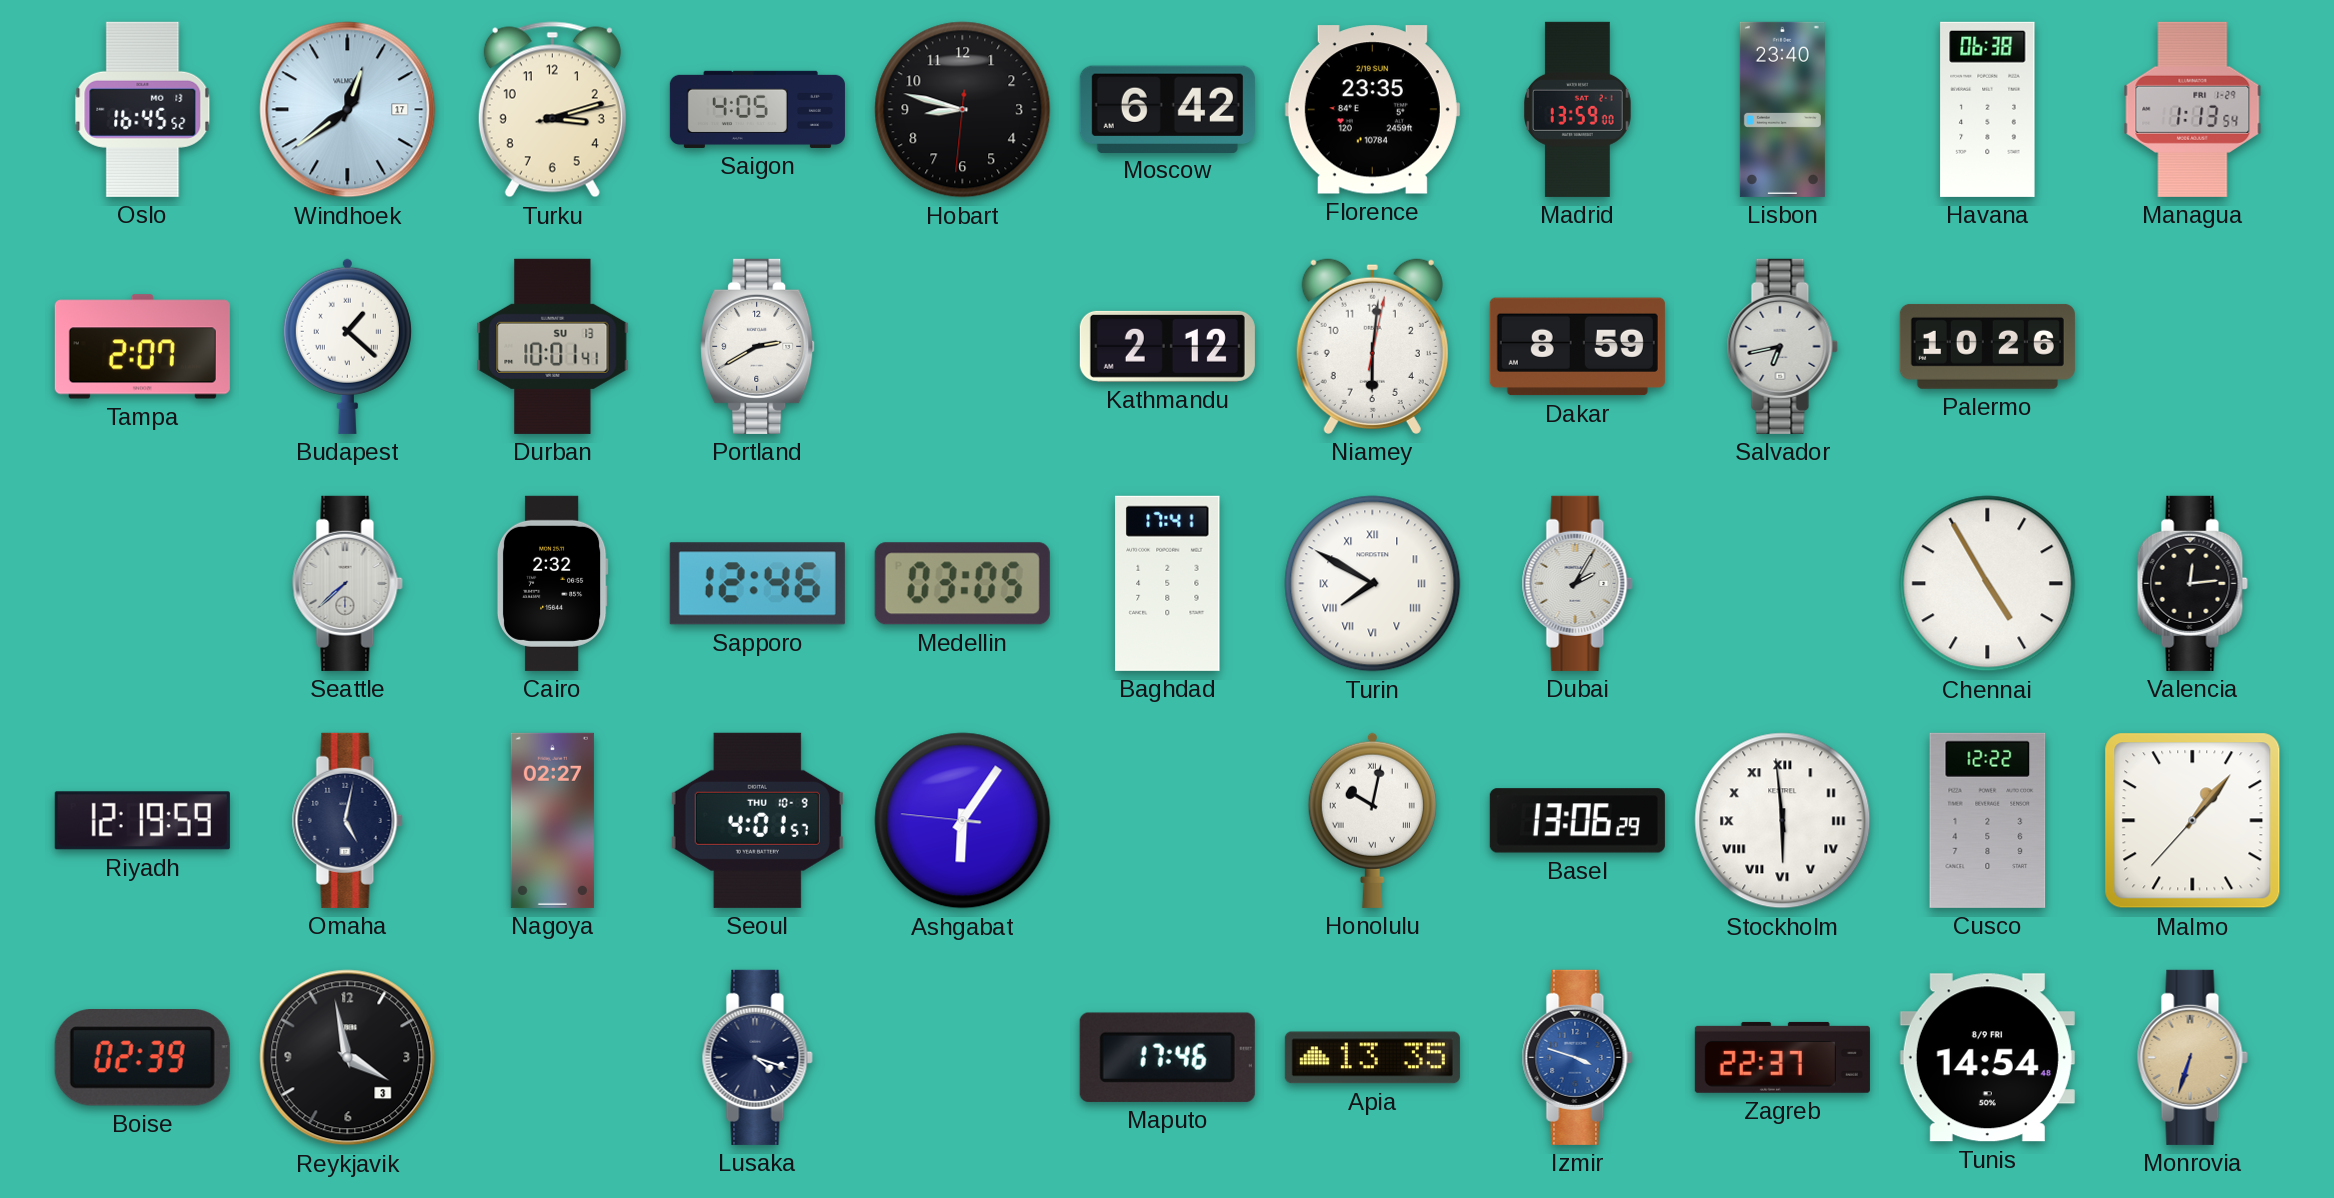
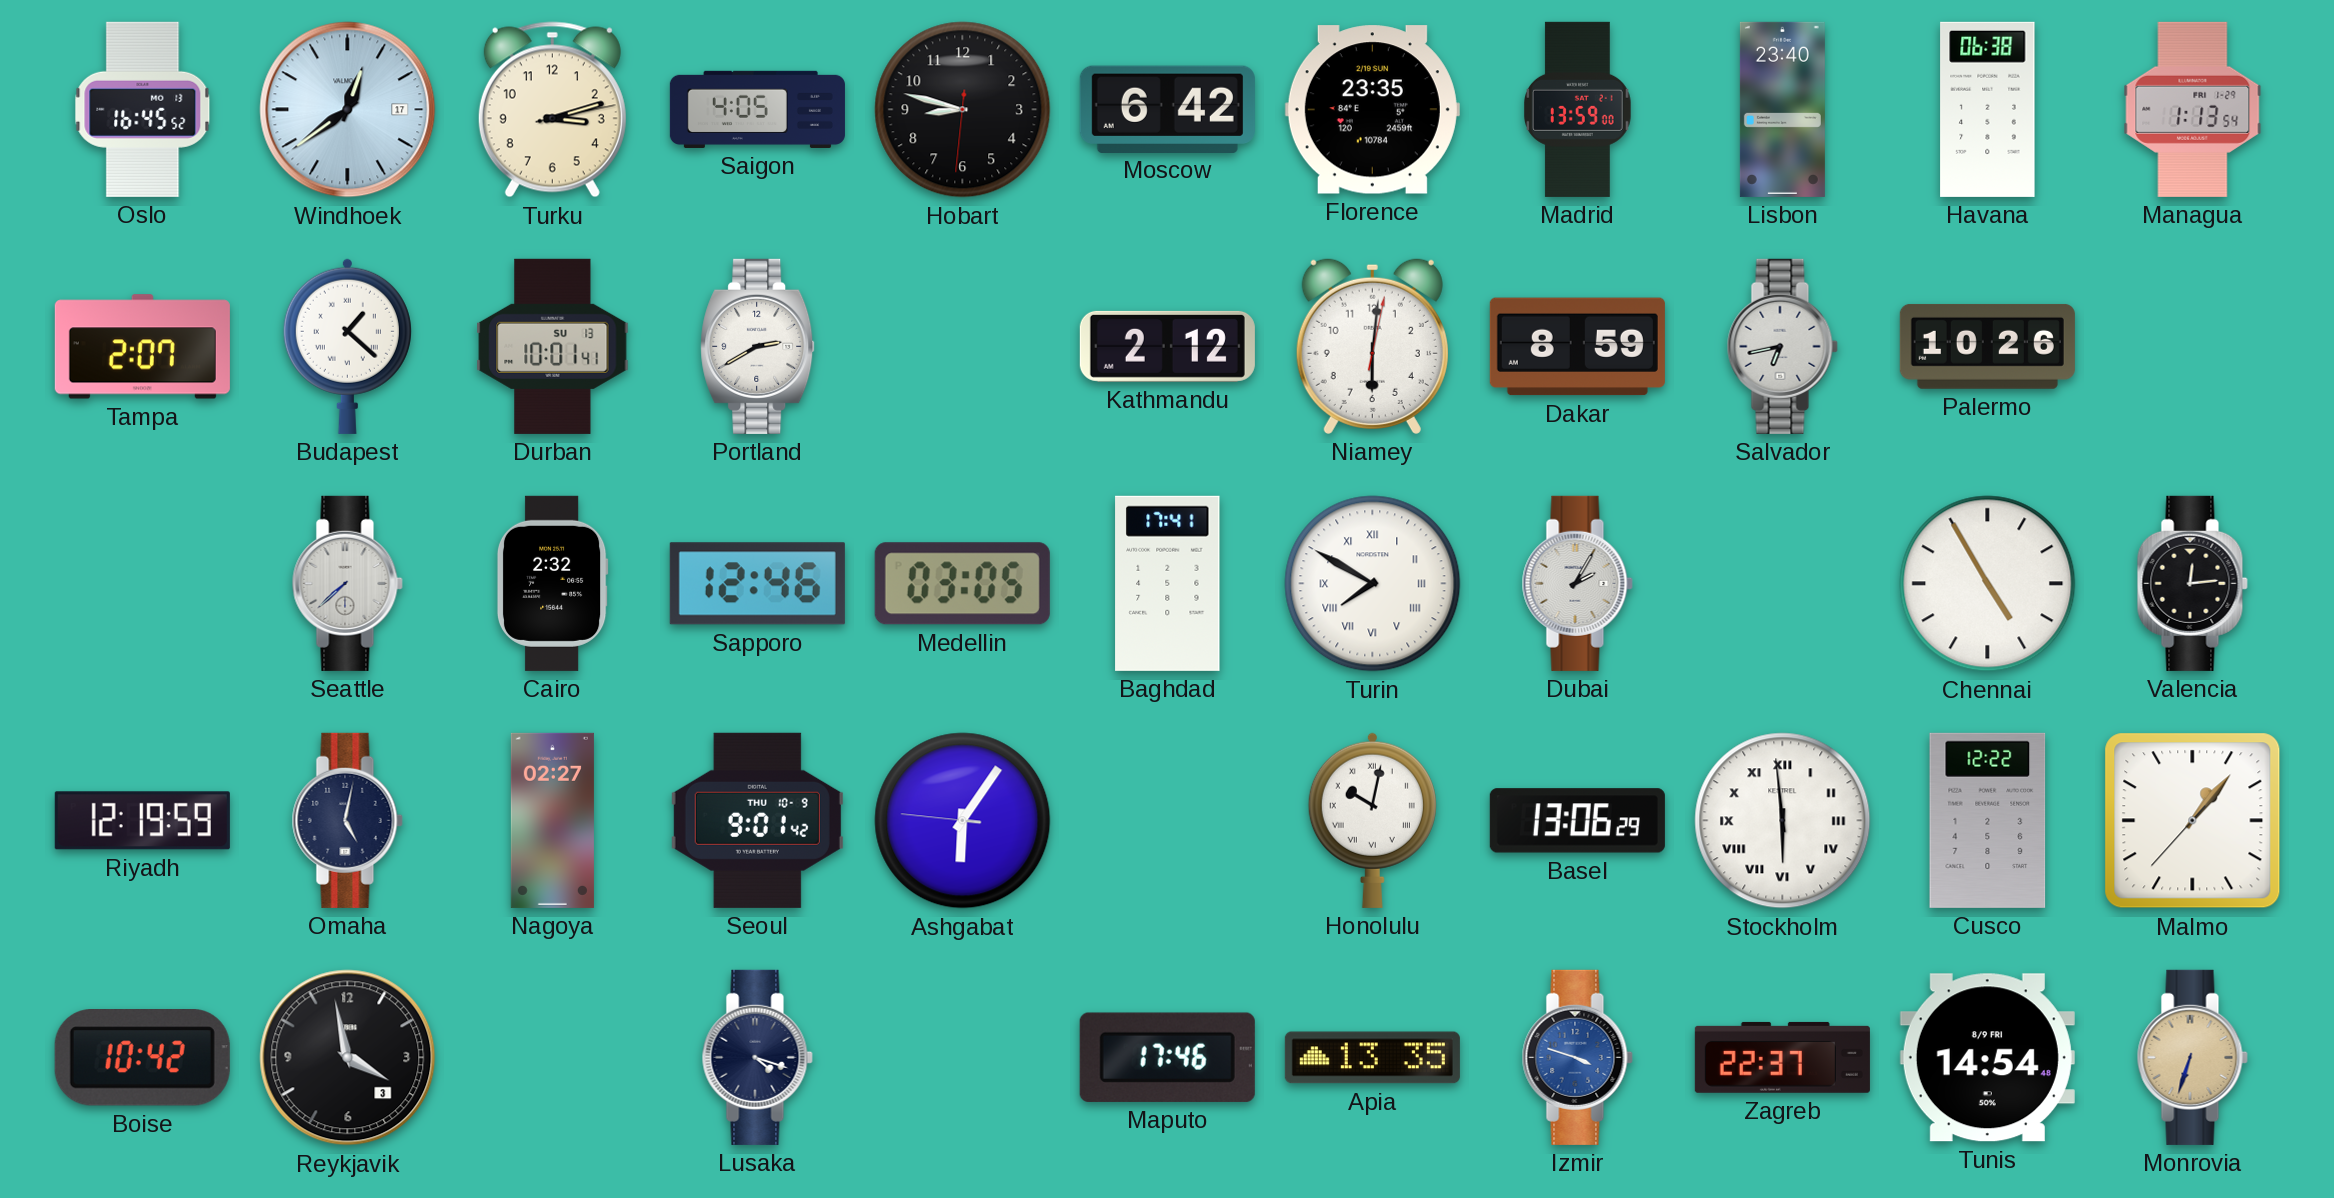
Seoul: 4:01 -> 9:01
Boise: 02:39 -> 10:42
